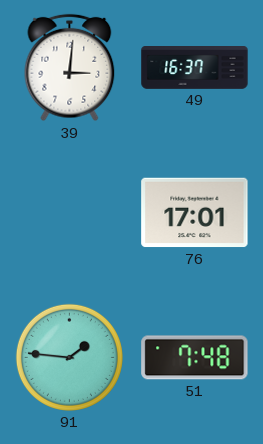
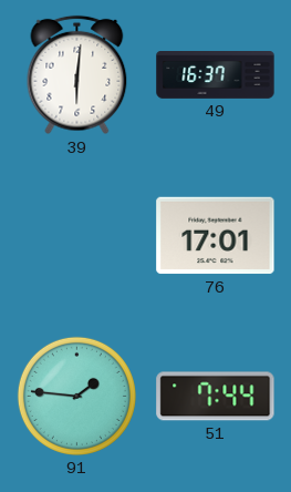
39: 3:01 -> 6:01
51: 7:48 -> 7:44
